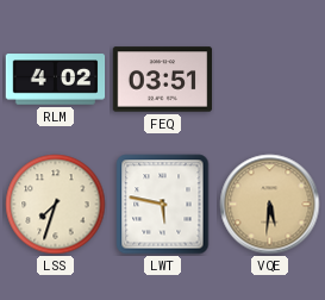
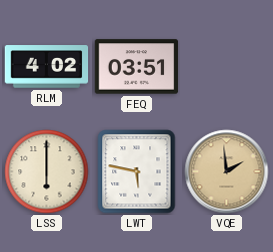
LSS: 7:33 -> 6:00
VQE: 5:31 -> 1:59
